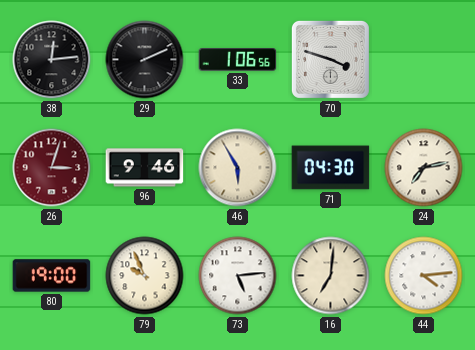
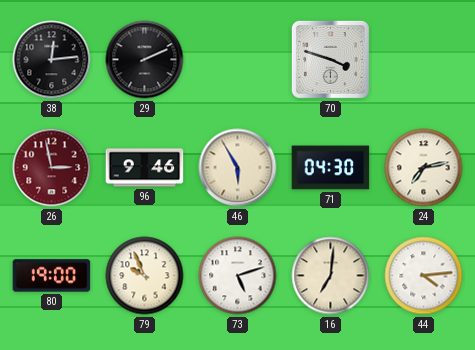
33: 1:06 -> none
26: 3:03 -> 2:58
73: 5:14 -> 5:12
